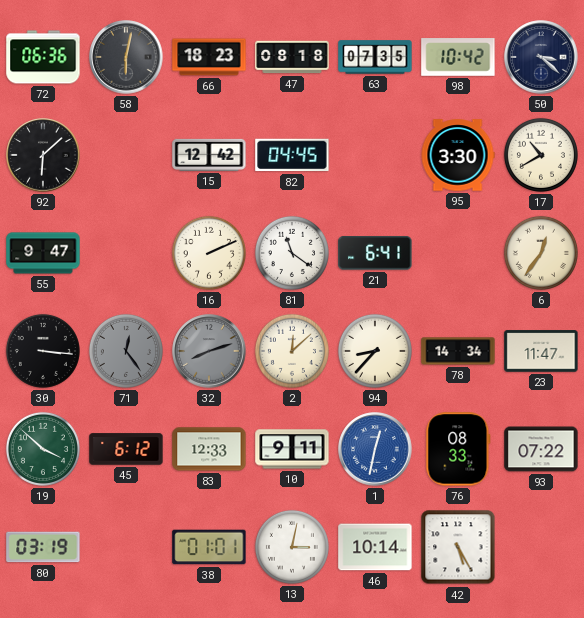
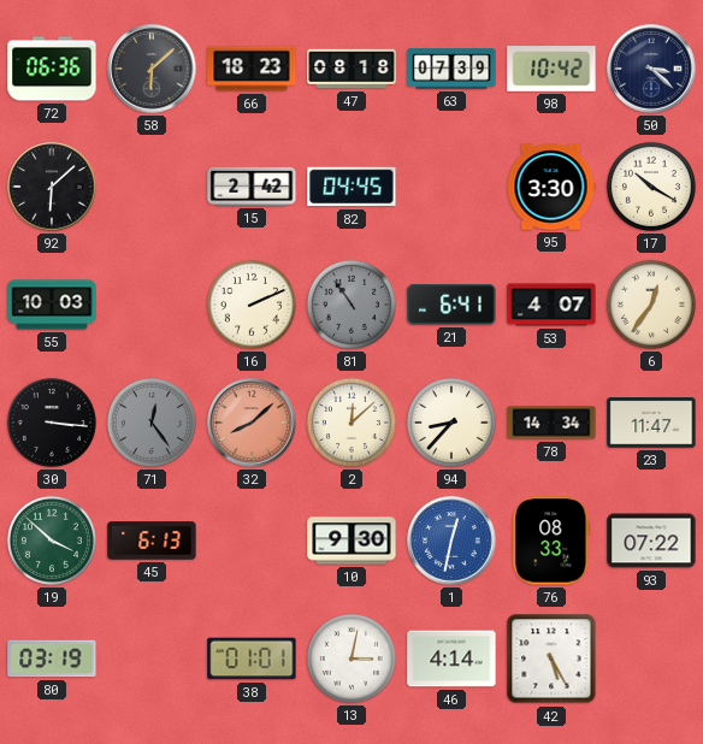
58: 6:02 -> 6:08
63: 07:35 -> 07:39
15: 12:42 -> 2:42
17: 10:40 -> 10:20
55: 9:47 -> 10:03
81: 11:21 -> 10:54
81 dial: white -> grey
53: none -> 4:07
32: 8:12 -> 8:08
32 dial: grey -> salmon
45: 6:12 -> 6:13
83: 12:33 -> none
10: 9:11 -> 9:30
46: 10:14 -> 4:14
